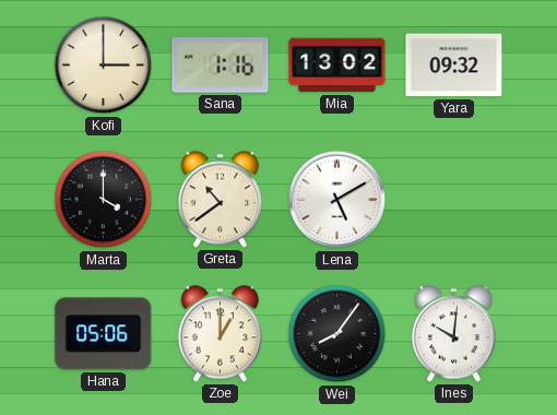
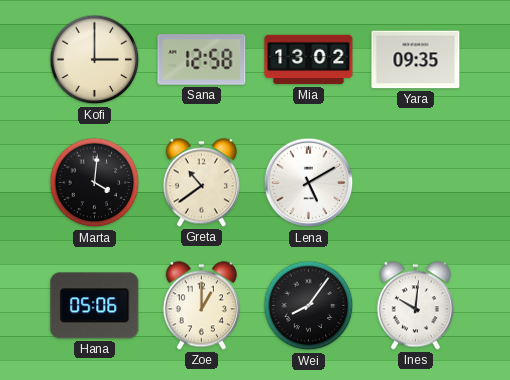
Sana: 1:16 -> 12:58
Yara: 09:32 -> 09:35
Marta: 4:00 -> 4:01
